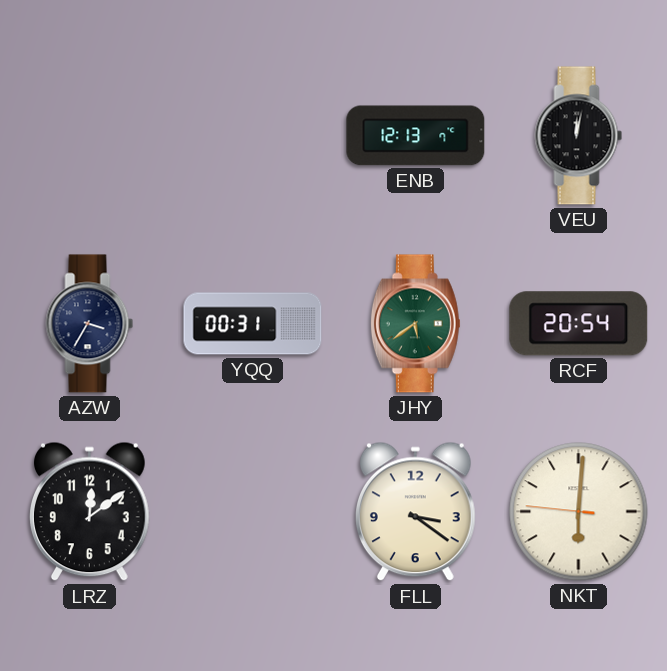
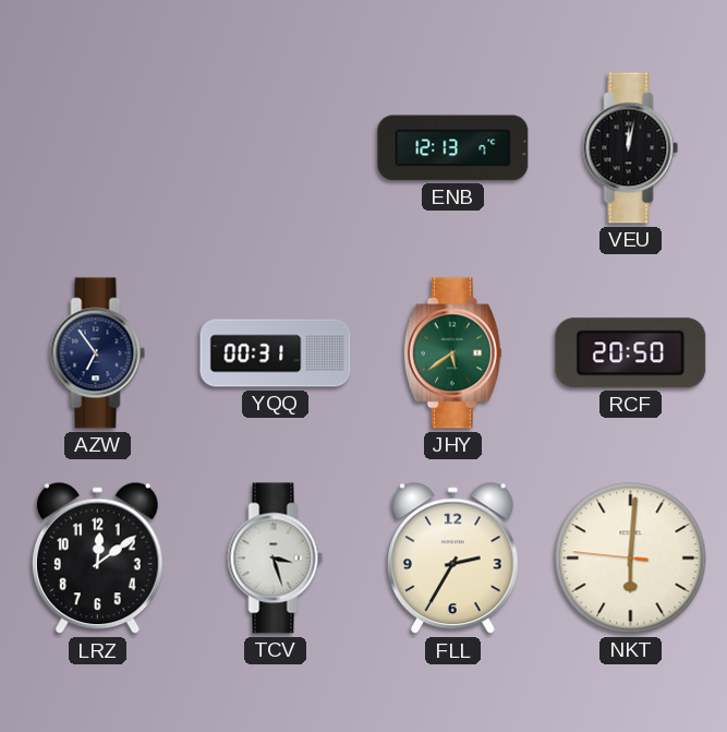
AZW: 3:35 -> 6:54
RCF: 20:54 -> 20:50
TCV: none -> 3:27
FLL: 3:21 -> 2:35
